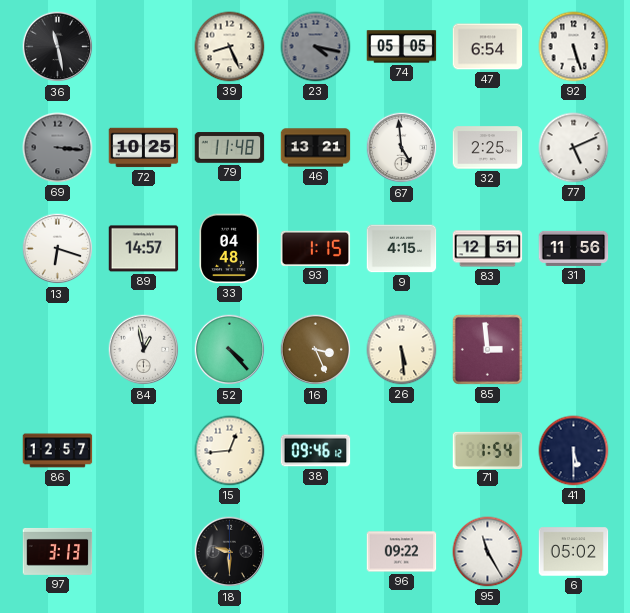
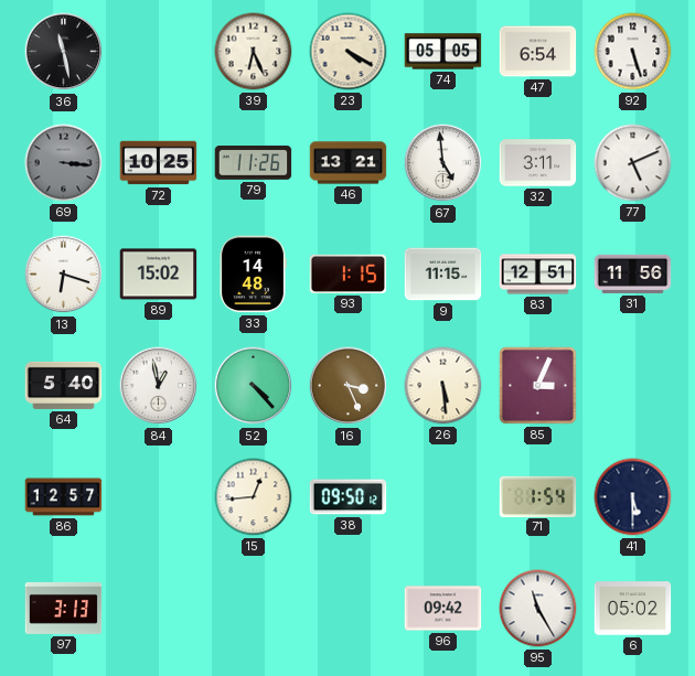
39: 8:26 -> 6:26
23: 4:17 -> 4:20
23 dial: grey -> cream
79: 11:48 -> 11:26
32: 2:25 -> 3:11
89: 14:57 -> 15:02
33: 04:48 -> 14:48
9: 4:15 -> 11:15
64: none -> 5:40
85: 2:59 -> 3:04
38: 09:46 -> 09:50
18: 9:30 -> none
96: 09:22 -> 09:42
